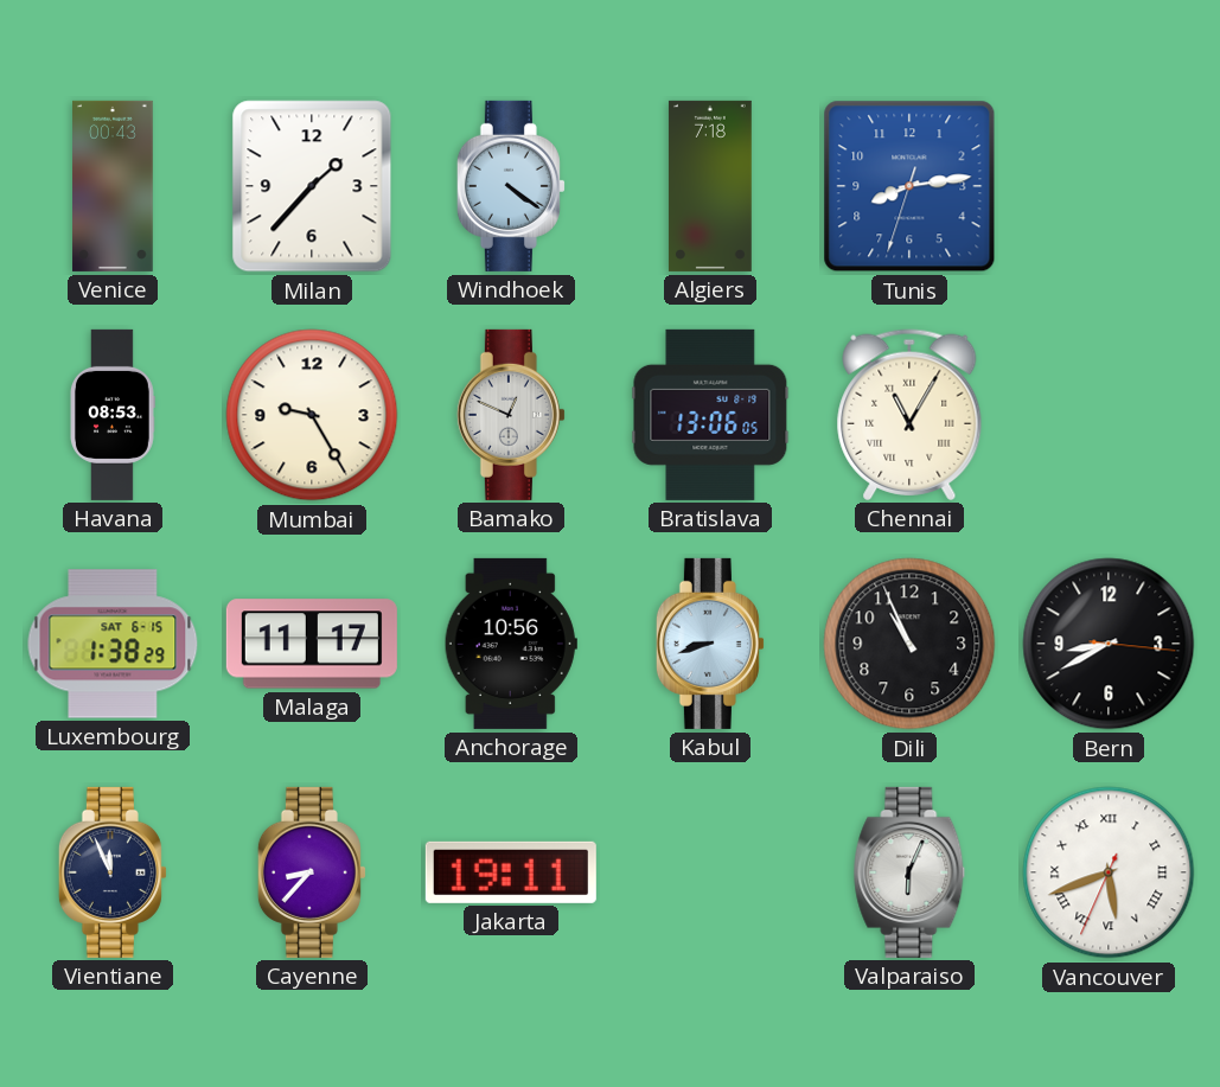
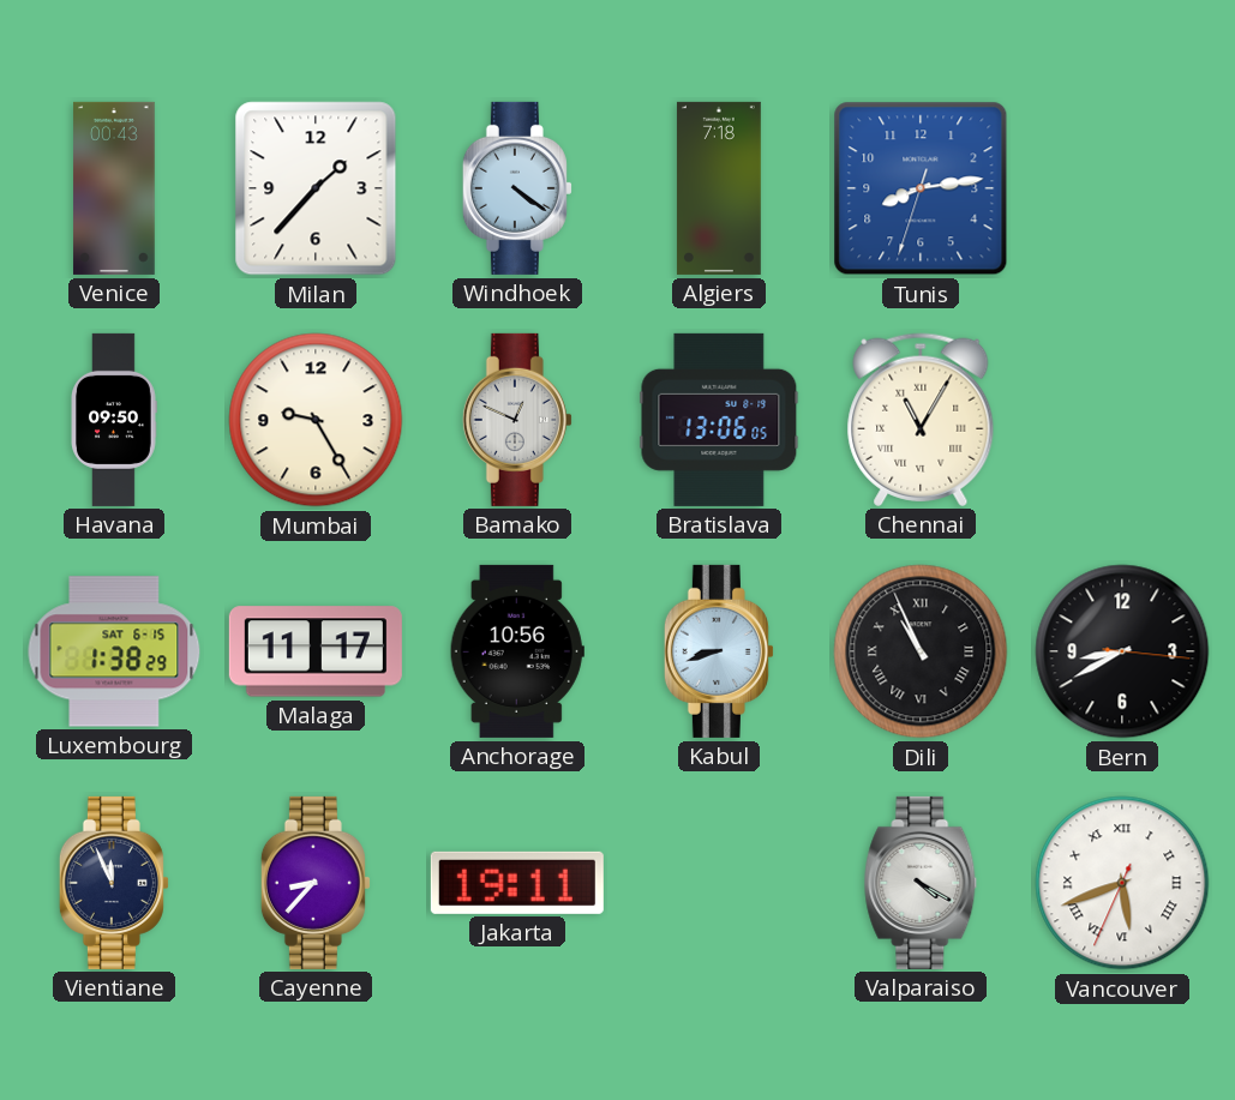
Havana: 08:53 -> 09:50
Dili numerals: Arabic -> Roman
Valparaiso: 6:04 -> 4:20
